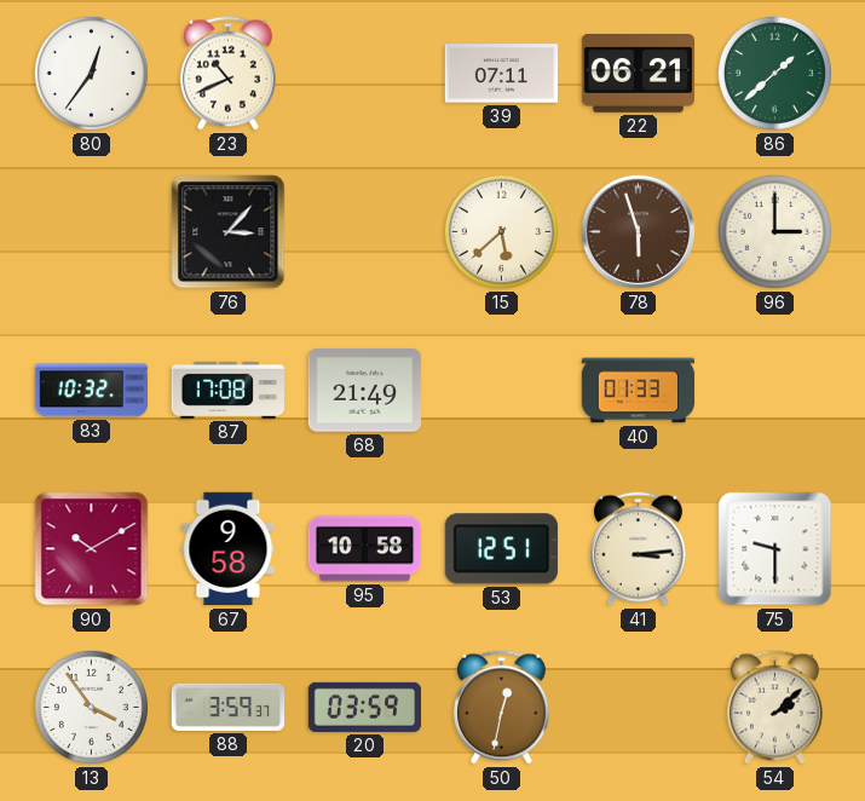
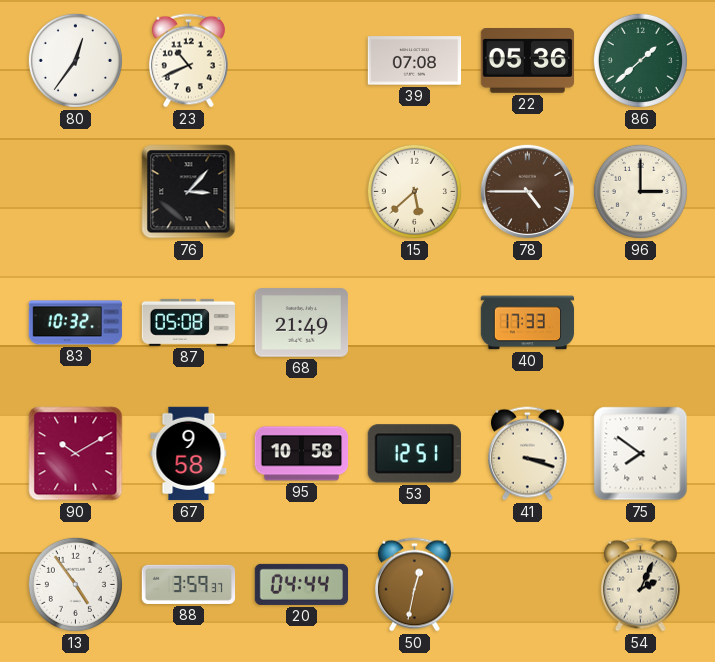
39: 07:11 -> 07:08
22: 06:21 -> 05:36
78: 5:57 -> 4:45
87: 17:08 -> 05:08
40: 01:33 -> 17:33
41: 3:14 -> 3:18
75: 9:30 -> 7:51
13: 3:54 -> 4:54
20: 03:59 -> 04:44
54: 2:08 -> 2:04
